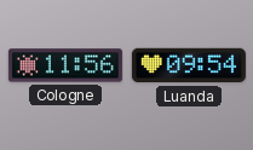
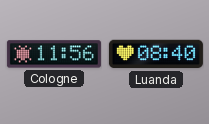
Luanda: 09:54 -> 08:40
